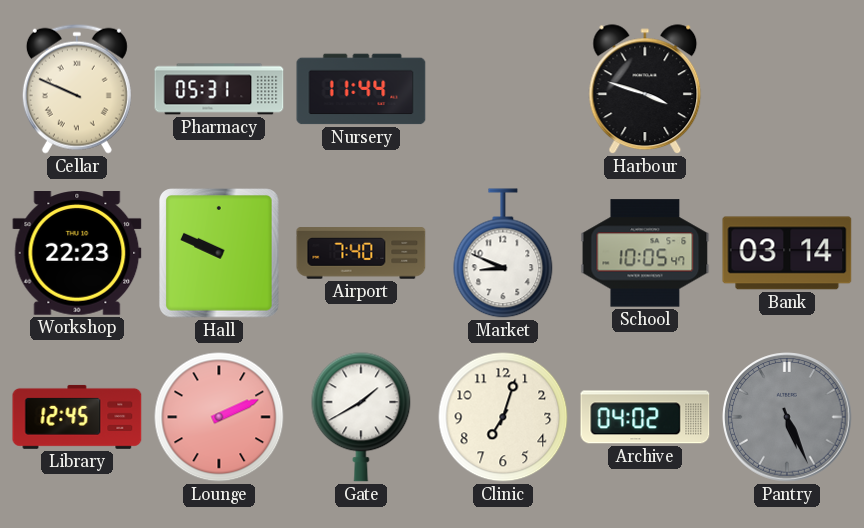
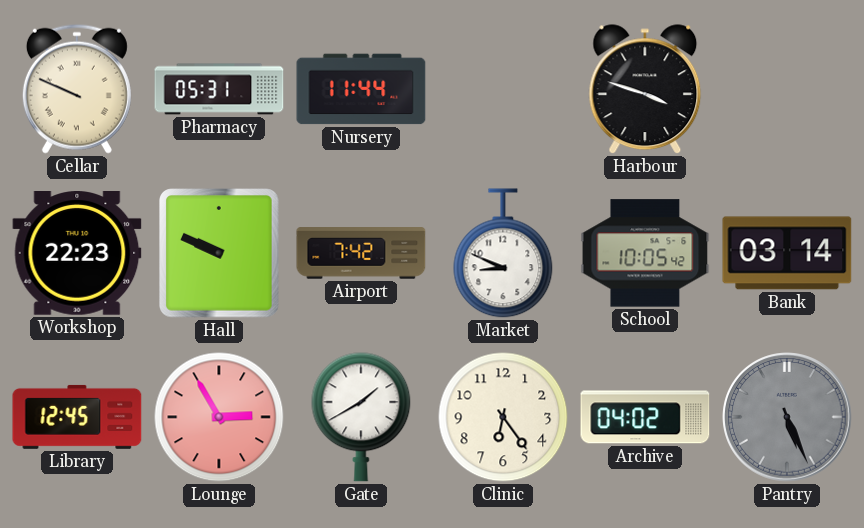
Airport: 7:40 -> 7:42
School: 10:05:47 -> 10:05:42
Lounge: 2:11 -> 2:55
Clinic: 7:03 -> 6:24
